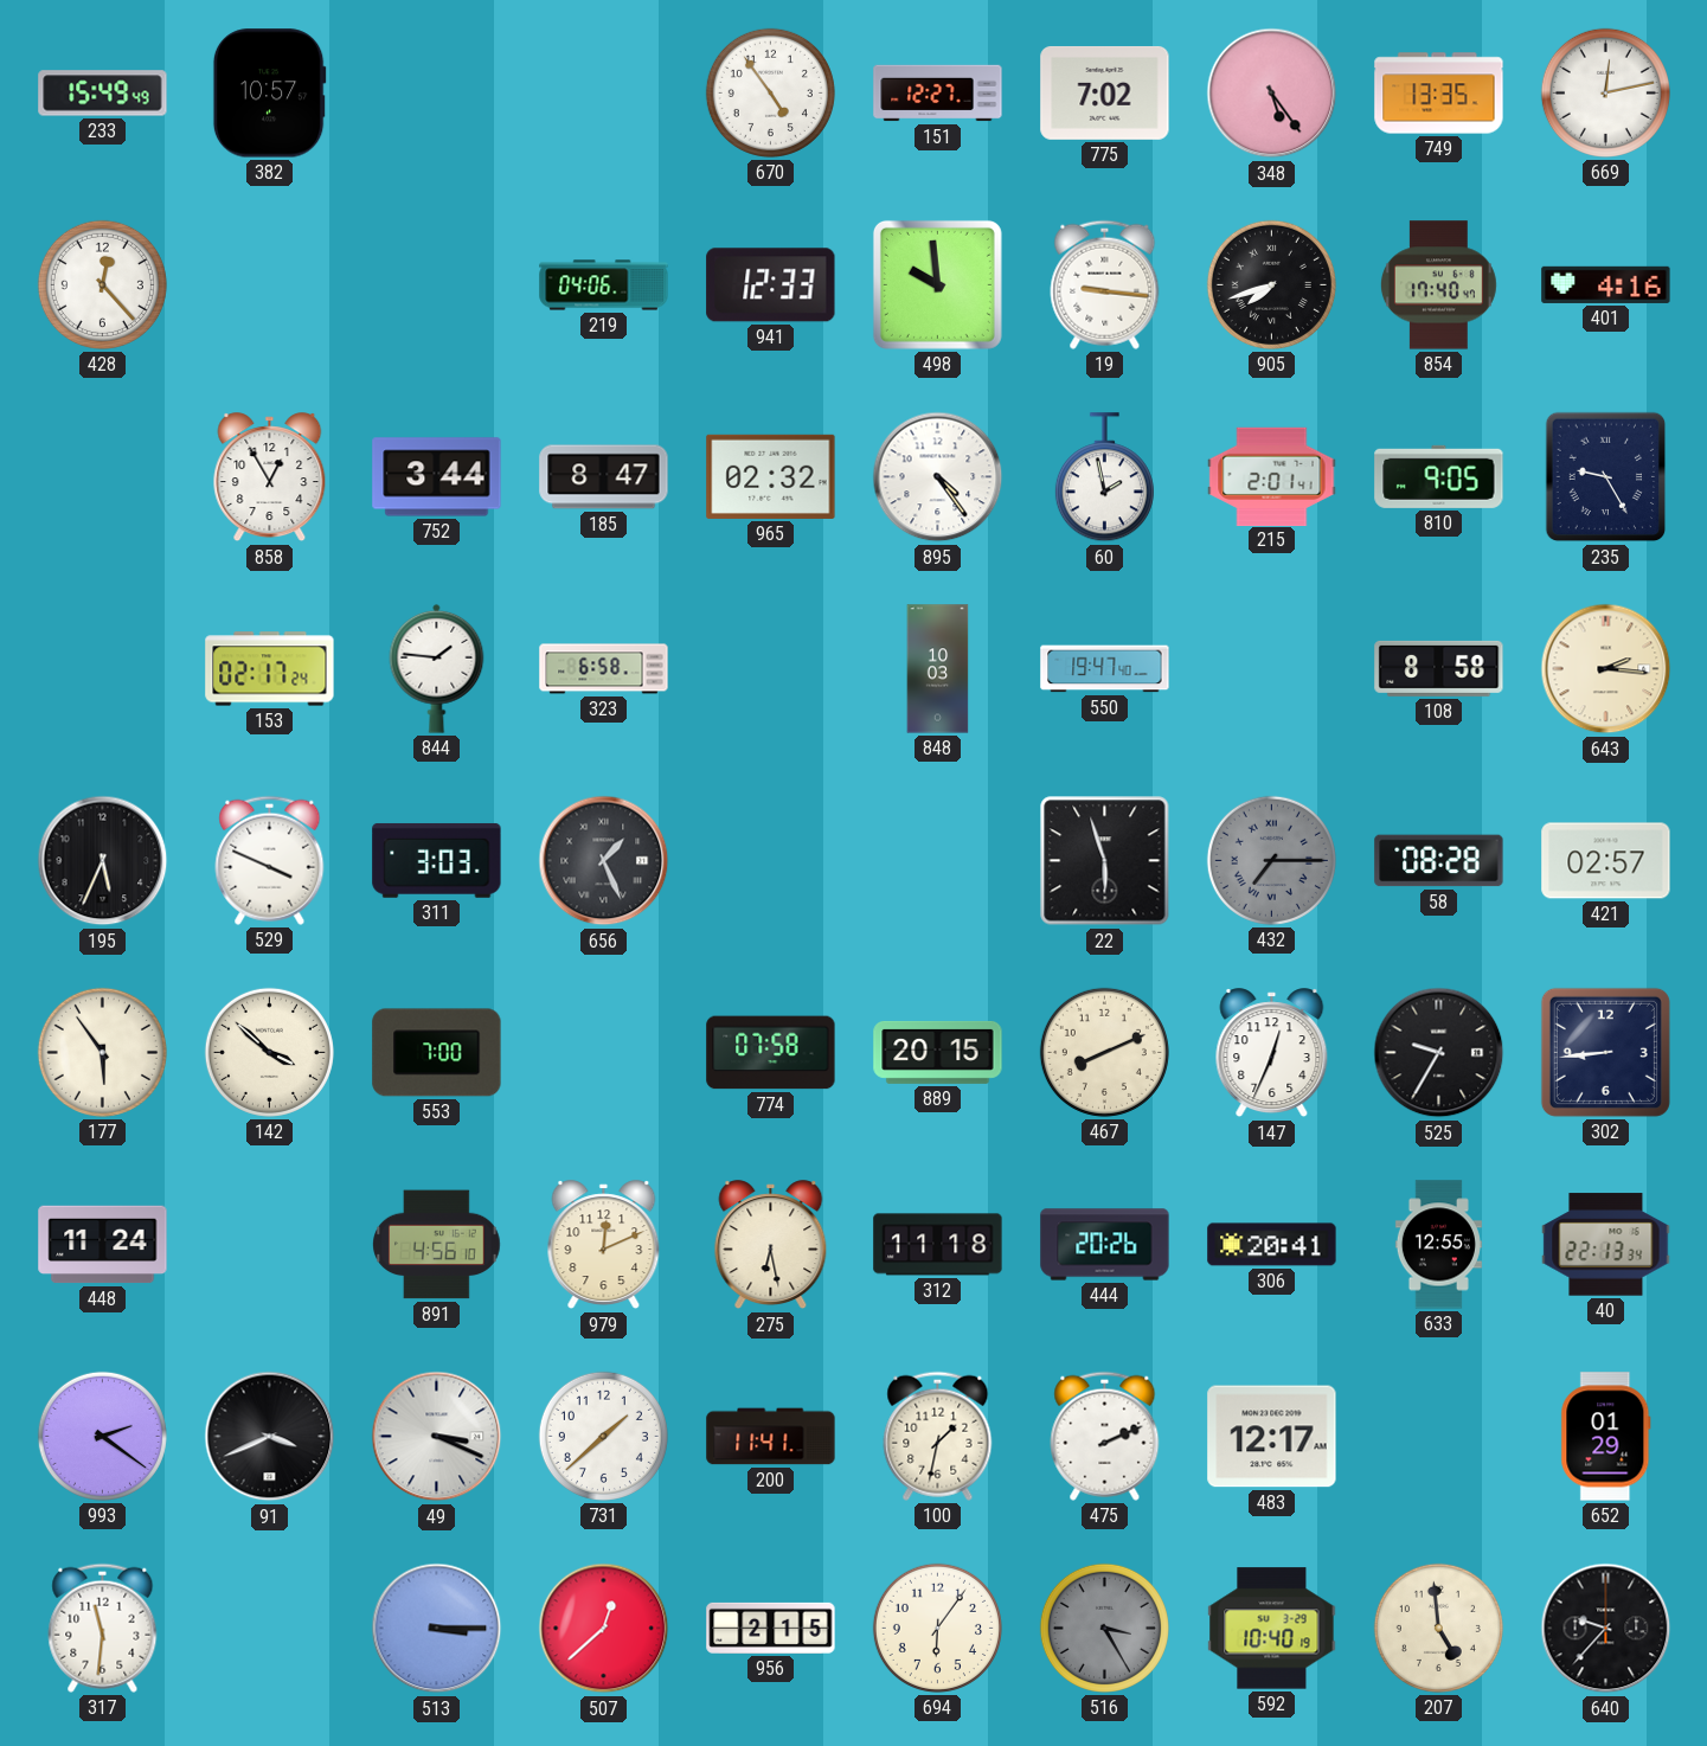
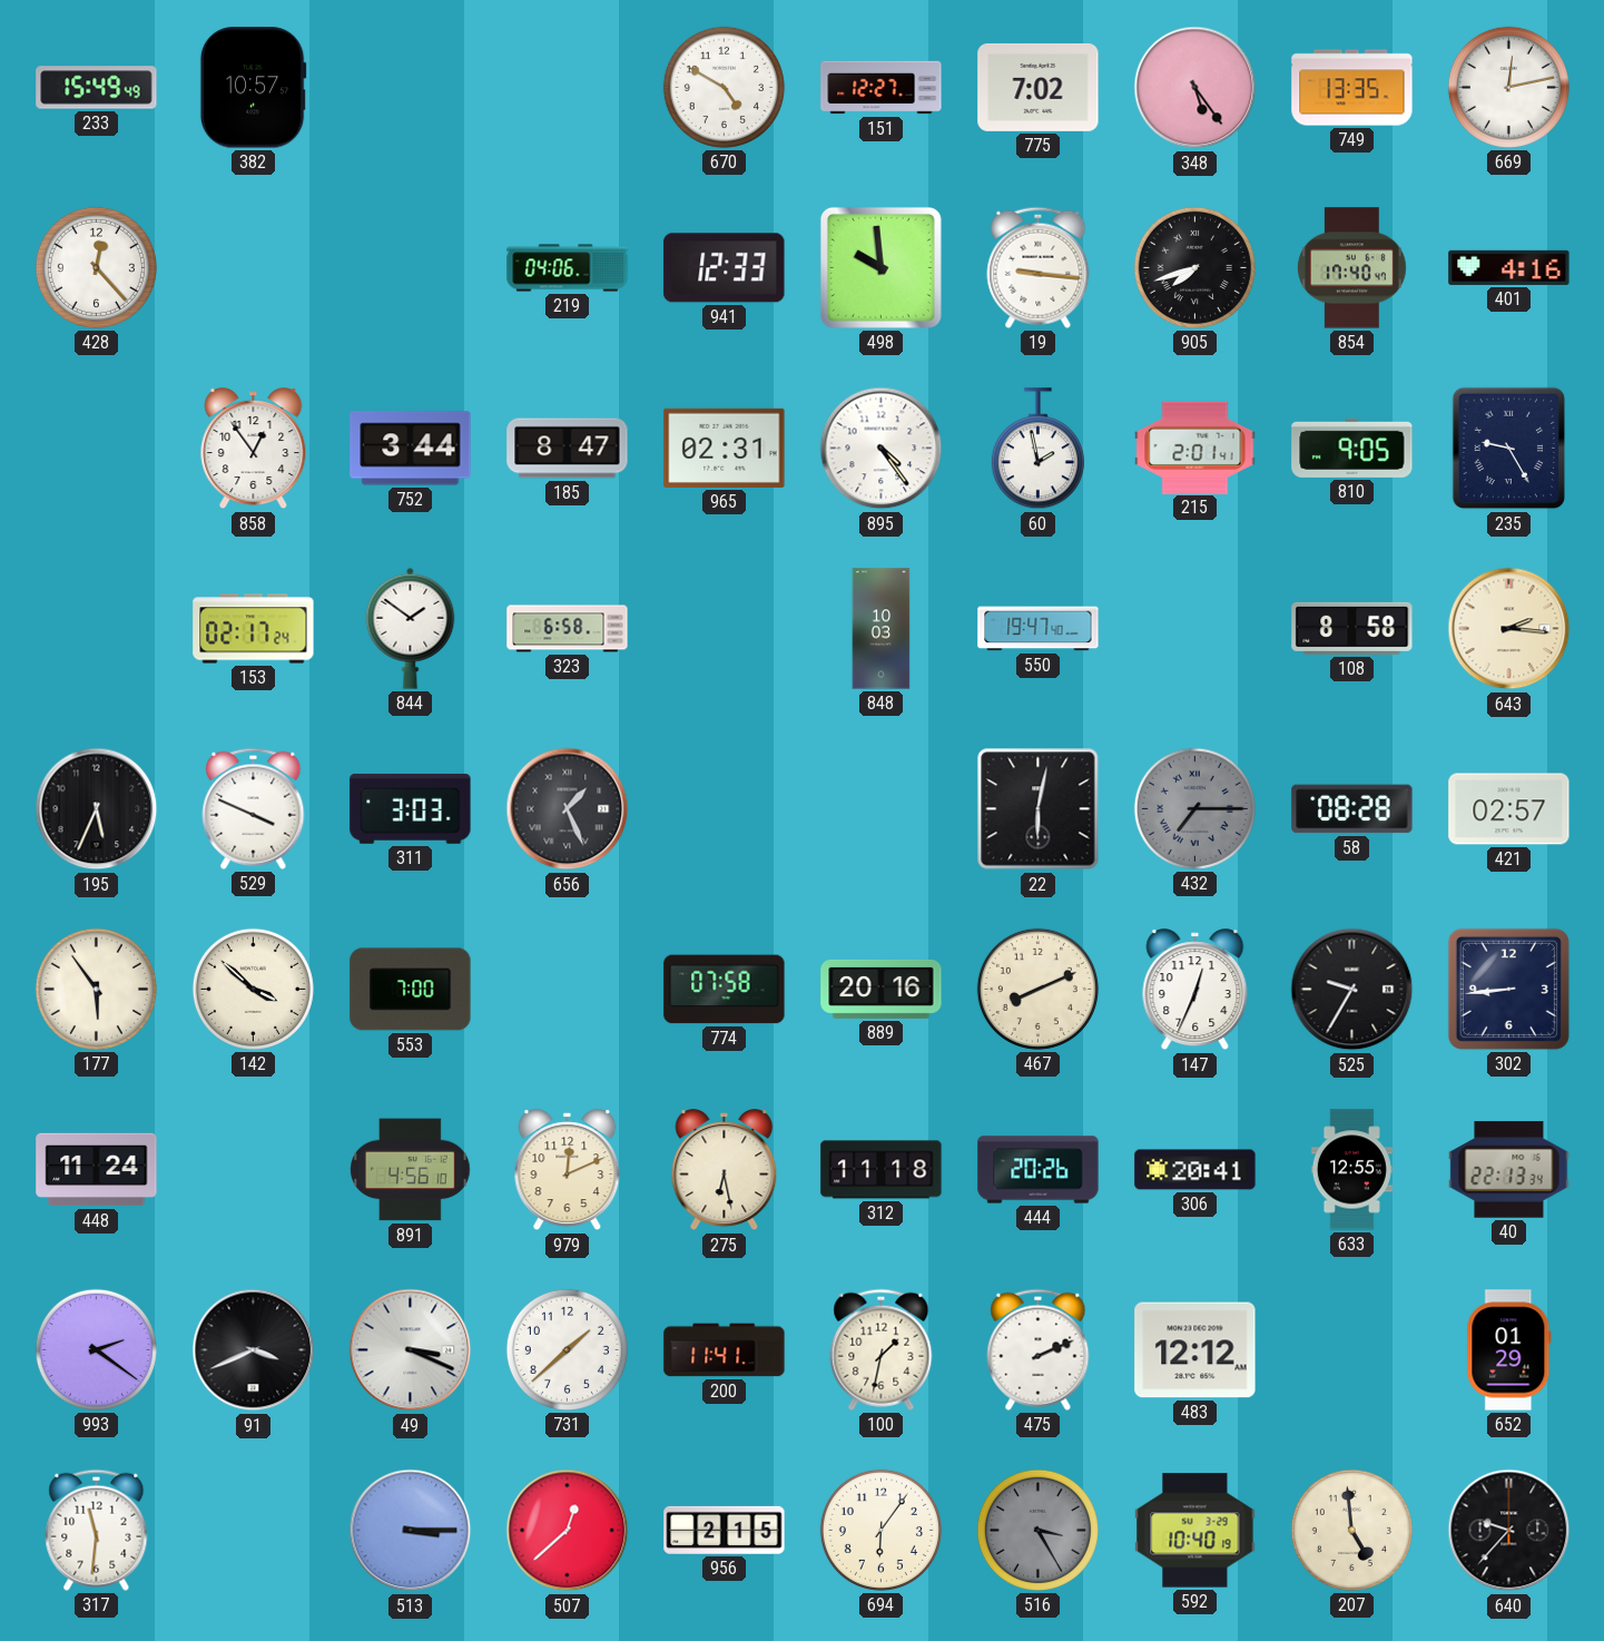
670: 4:54 -> 4:50
858: 12:55 -> 12:54
965: 02:32 -> 02:31
844: 1:46 -> 1:51
22: 5:57 -> 6:02
889: 20:15 -> 20:16
483: 12:17 -> 12:12
